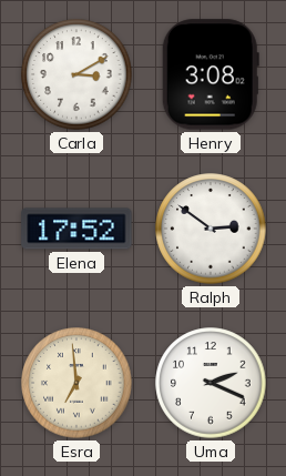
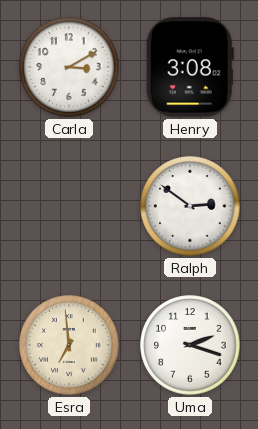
Elena: 17:52 -> none
Uma: 2:19 -> 2:18
